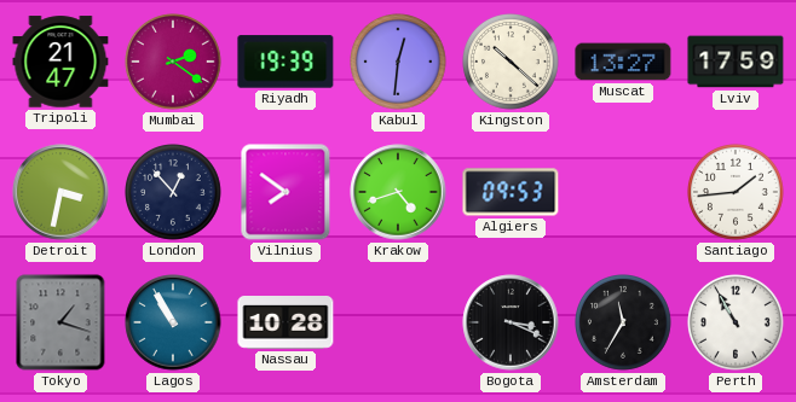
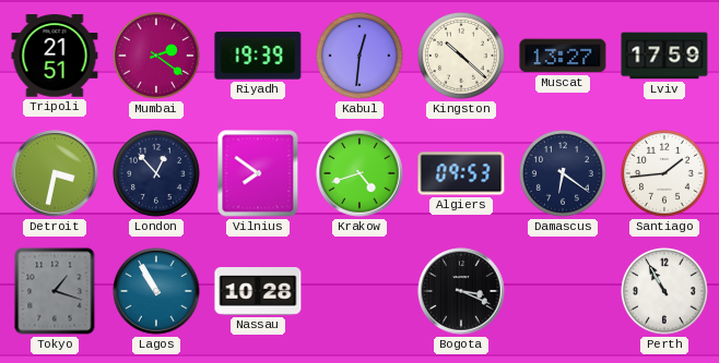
Tripoli: 21:47 -> 21:51
Damascus: none -> 6:21
Amsterdam: 11:35 -> none
